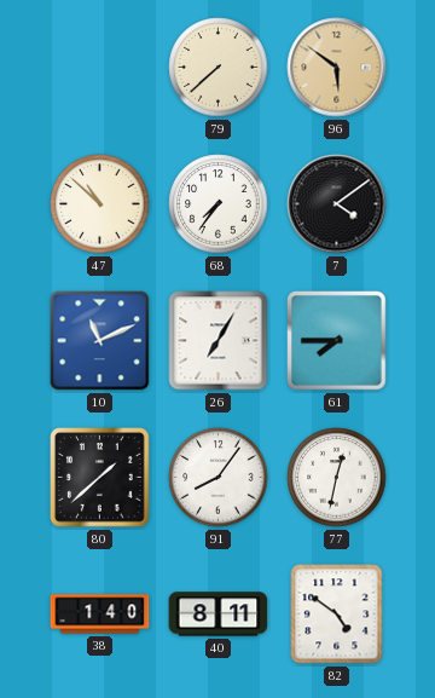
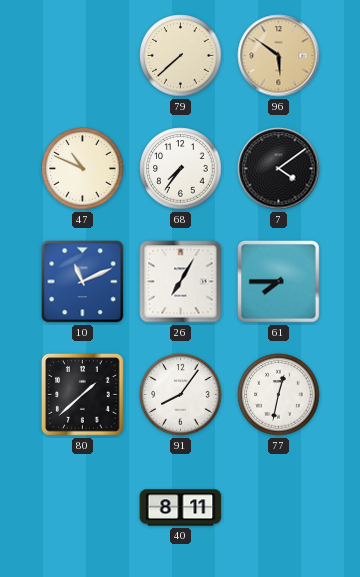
47: 10:52 -> 10:49
38: 1:40 -> none
82: 4:51 -> none
